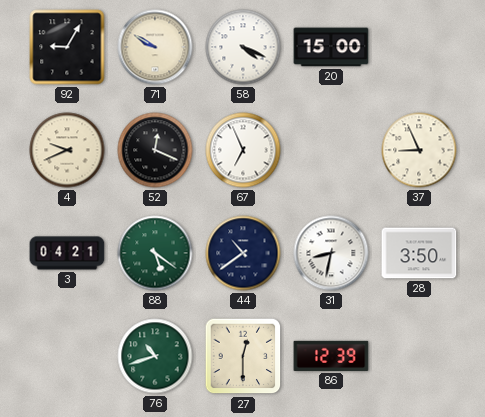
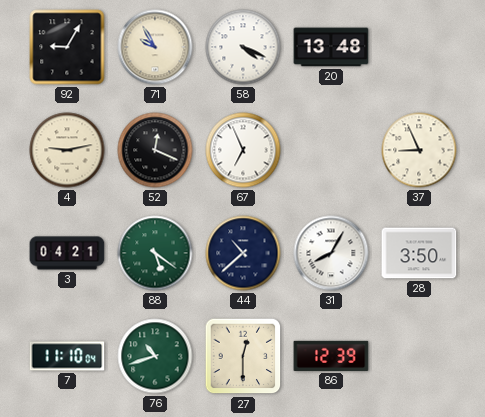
71: 9:50 -> 9:55
20: 15:00 -> 13:48
4: 9:41 -> 9:13
44: 10:39 -> 10:38
31: 8:32 -> 8:05
7: none -> 11:10
